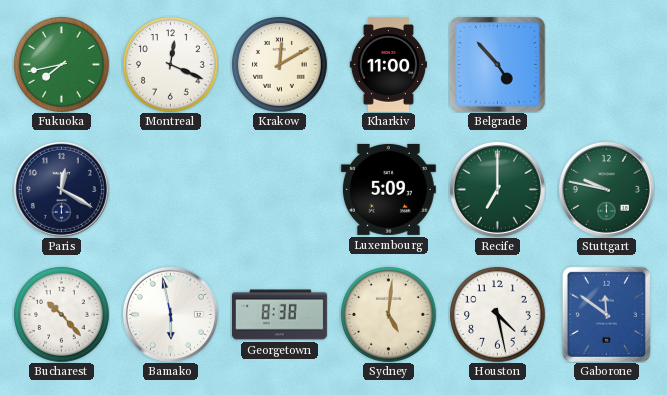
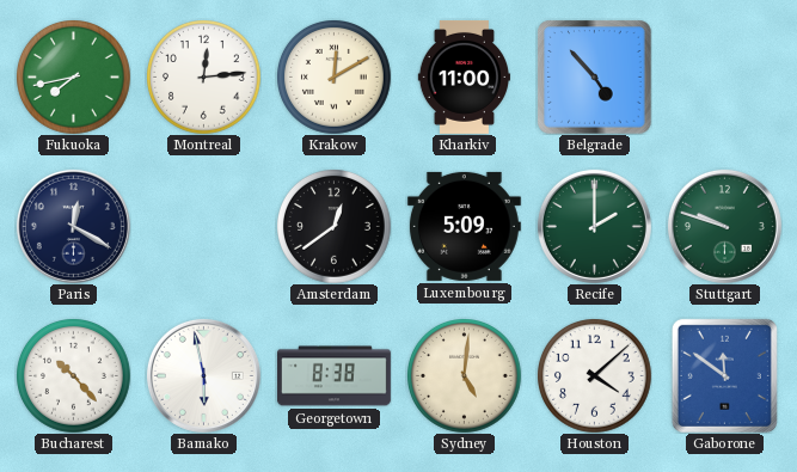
Montreal: 12:19 -> 12:14
Amsterdam: none -> 12:39
Recife: 7:00 -> 2:00
Stuttgart: 9:47 -> 9:48
Houston: 4:28 -> 4:08
